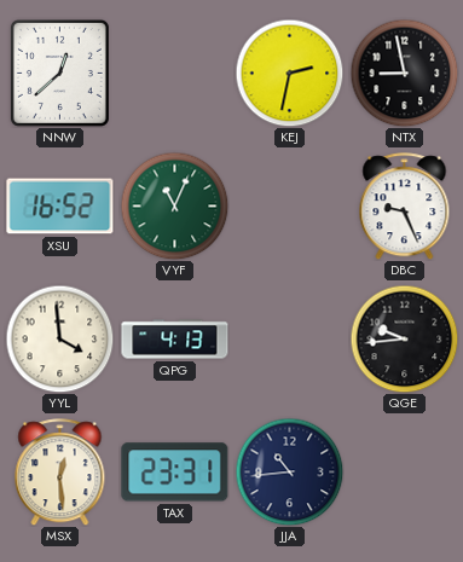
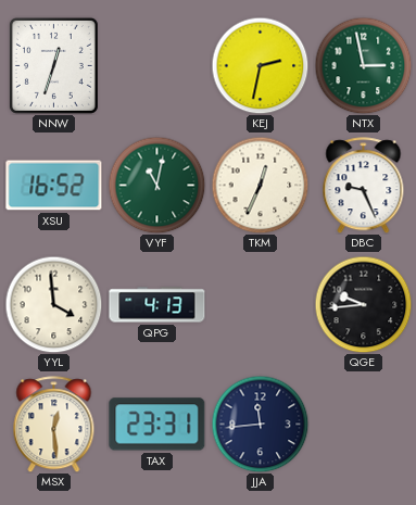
NNW: 12:38 -> 12:33
NTX: 8:58 -> 2:58
NTX dial: black -> green
VYF: 11:04 -> 11:02
TKM: none -> 12:34
JJA: 10:44 -> 11:44
